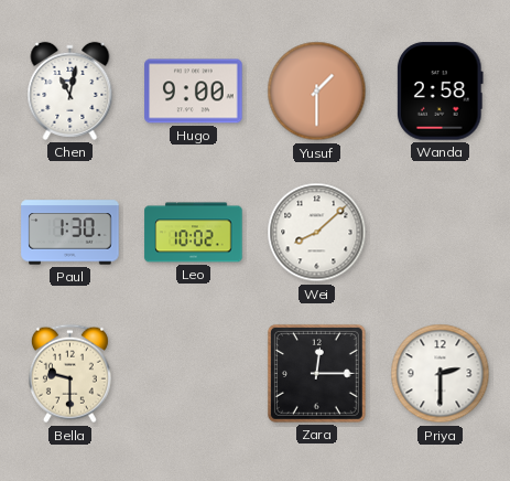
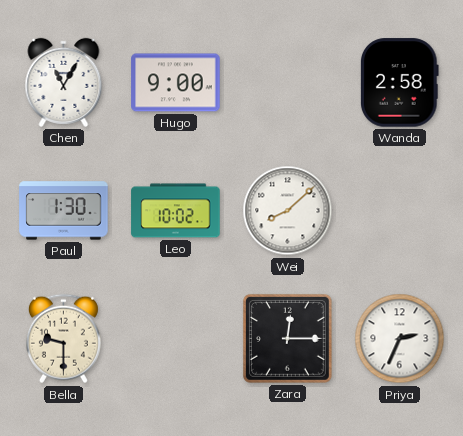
Chen: 11:02 -> 11:05
Yusuf: 1:30 -> none
Priya: 2:30 -> 2:34
